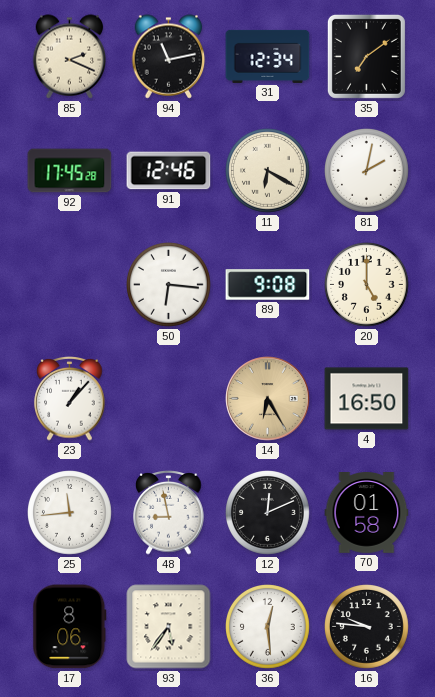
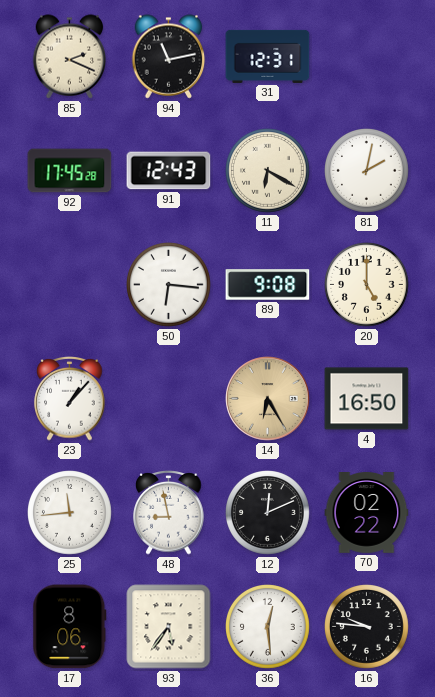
31: 12:34 -> 12:31
35: 7:09 -> none
91: 12:46 -> 12:43
70: 01:58 -> 02:22
